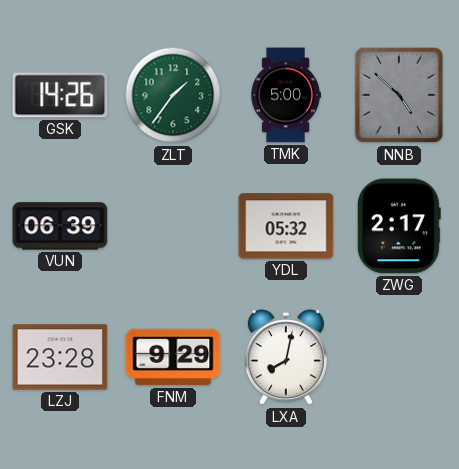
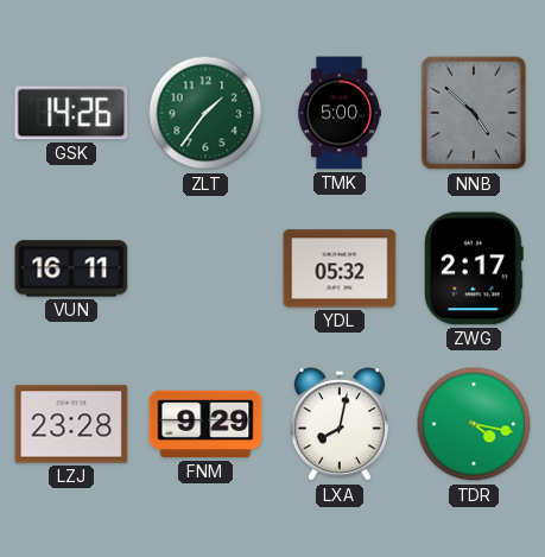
VUN: 06:39 -> 16:11
TDR: none -> 4:17
